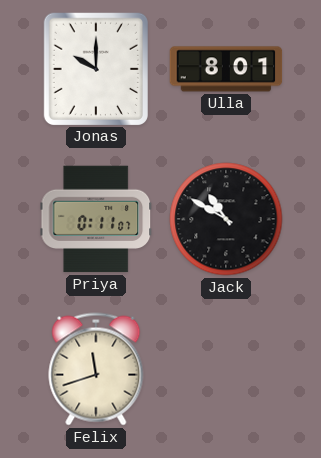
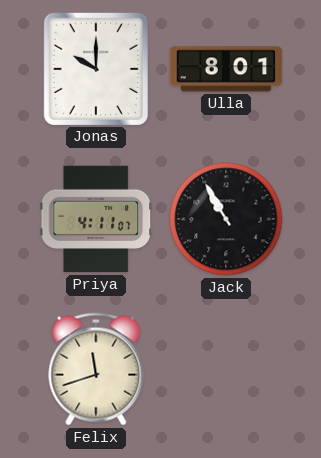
Priya: 0:11 -> 4:11
Jack: 10:50 -> 10:55
